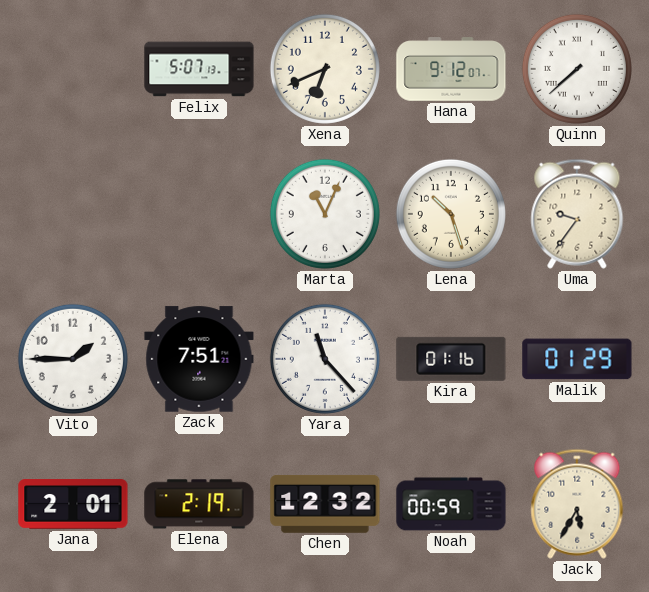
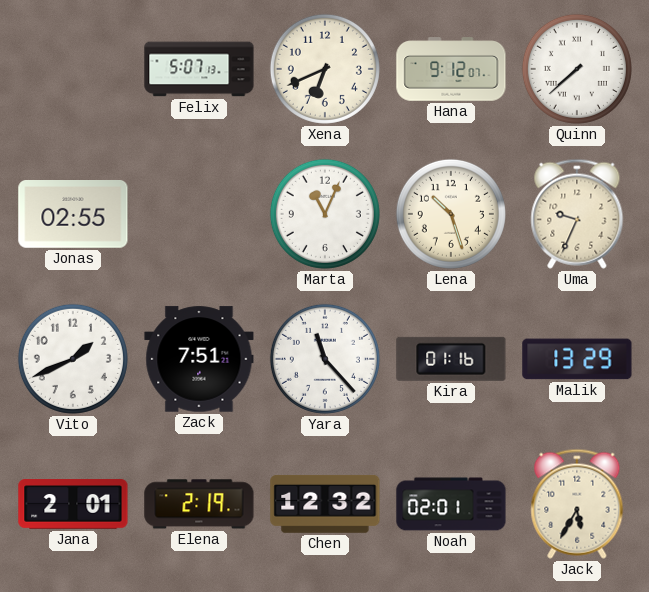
Jonas: none -> 02:55
Uma: 9:36 -> 9:34
Vito: 1:45 -> 1:41
Malik: 01:29 -> 13:29
Noah: 00:59 -> 02:01
